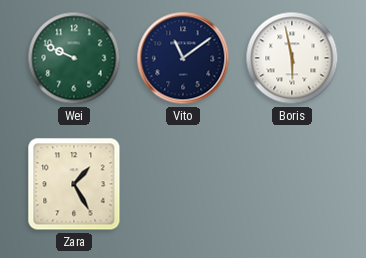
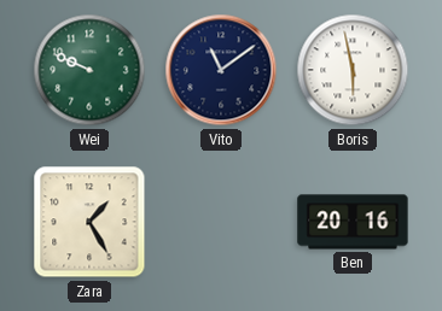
Ben: none -> 20:16
